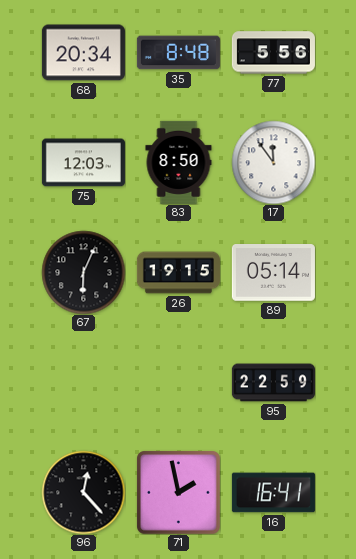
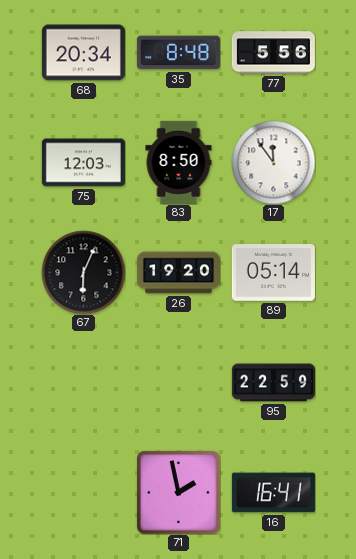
26: 19:15 -> 19:20
96: 12:23 -> none
